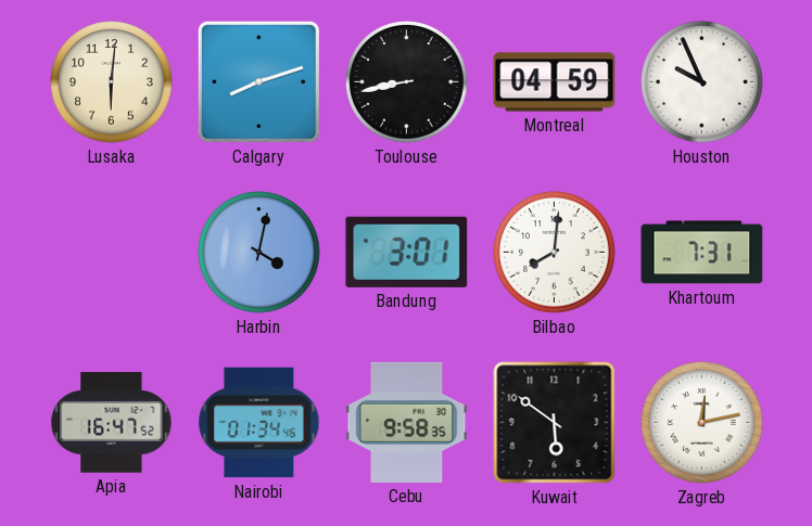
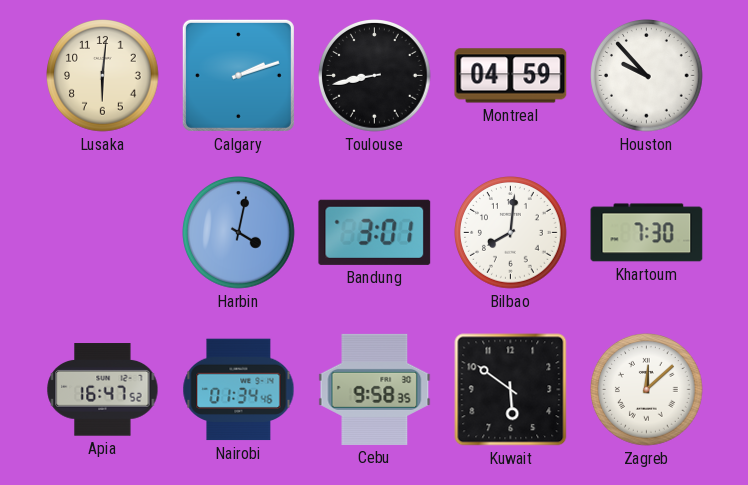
Calgary: 8:12 -> 2:12
Houston: 9:56 -> 9:53
Khartoum: 7:31 -> 7:30
Zagreb: 12:13 -> 12:08
